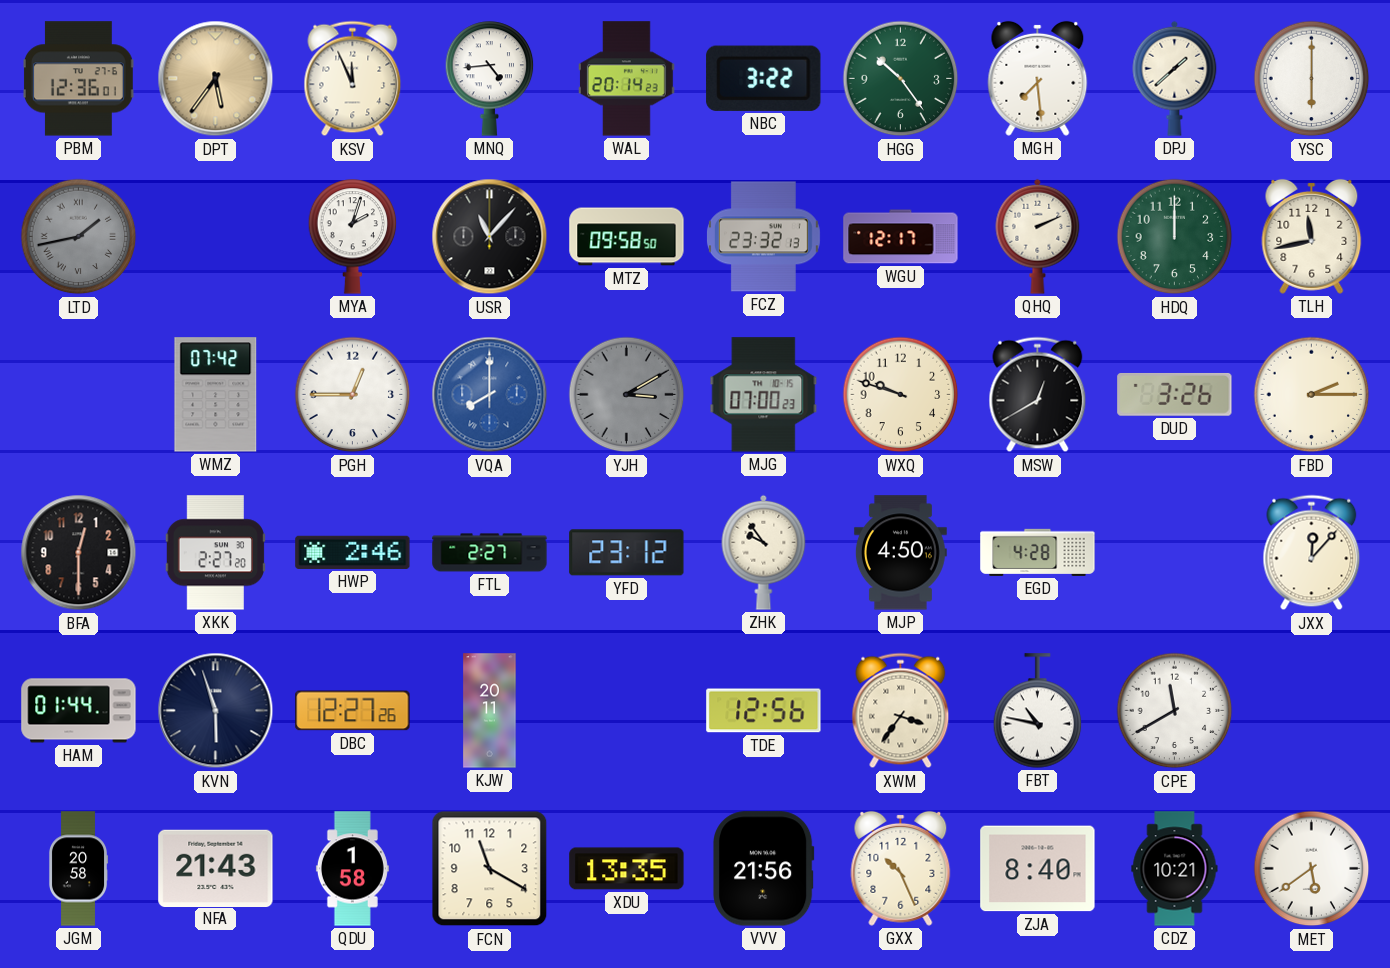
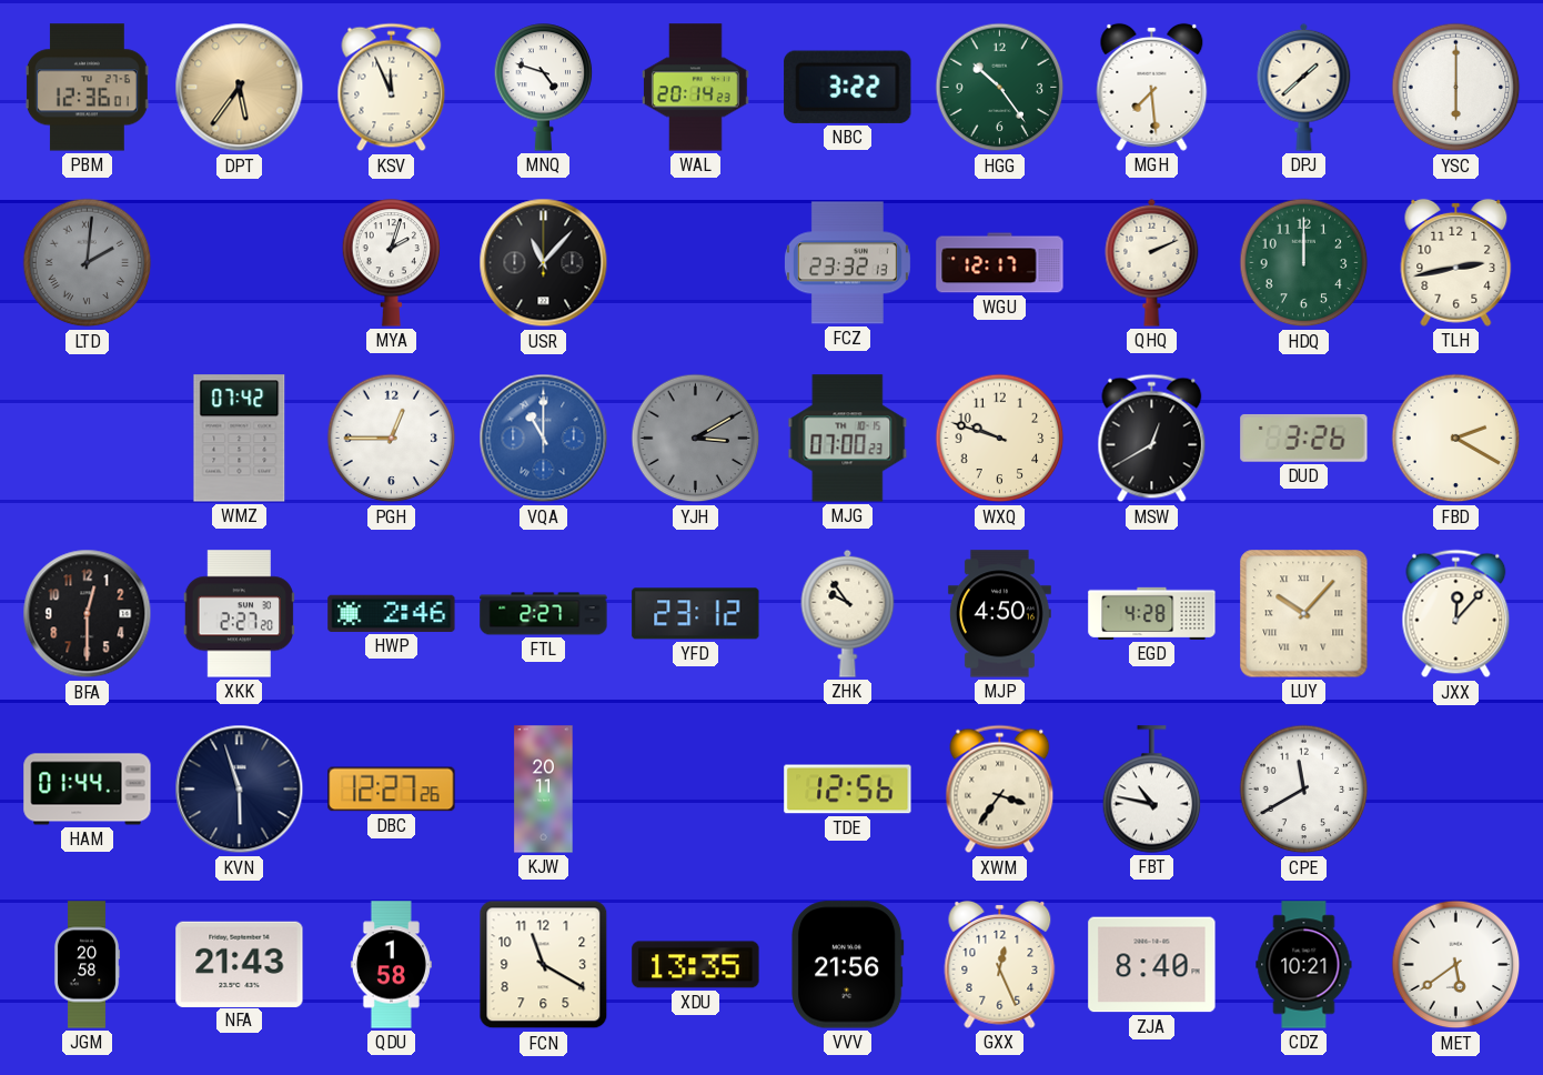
MNQ: 4:44 -> 4:48
LTD: 1:43 -> 2:01
MTZ: 09:58 -> none
TLH: 11:43 -> 2:43
VQA: 8:00 -> 11:00
FBD: 2:15 -> 2:20
LUY: none -> 10:07
GXX: 10:26 -> 12:26
